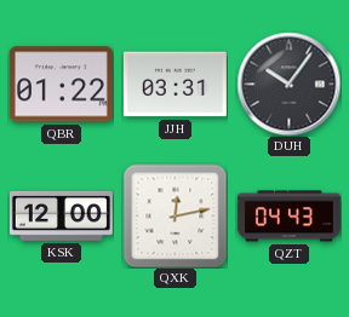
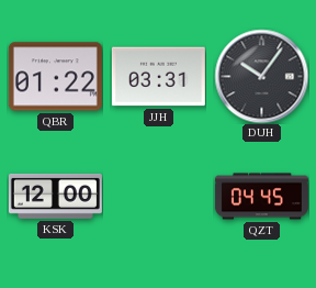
QXK: 12:13 -> none
QZT: 04:43 -> 04:45
